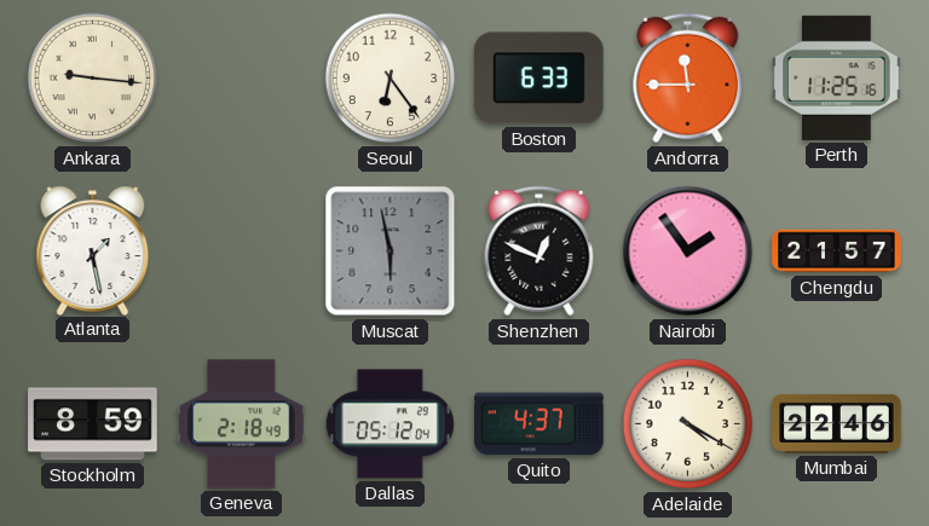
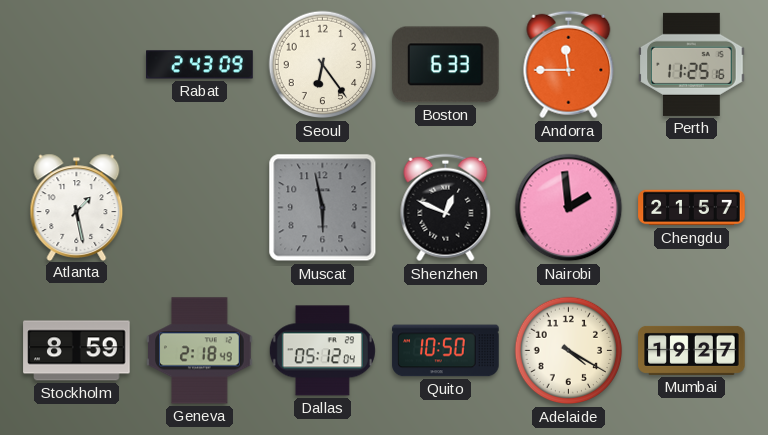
Ankara: 9:16 -> none
Rabat: none -> 2:43
Nairobi: 1:54 -> 1:59
Quito: 4:37 -> 10:50
Mumbai: 22:46 -> 19:27
